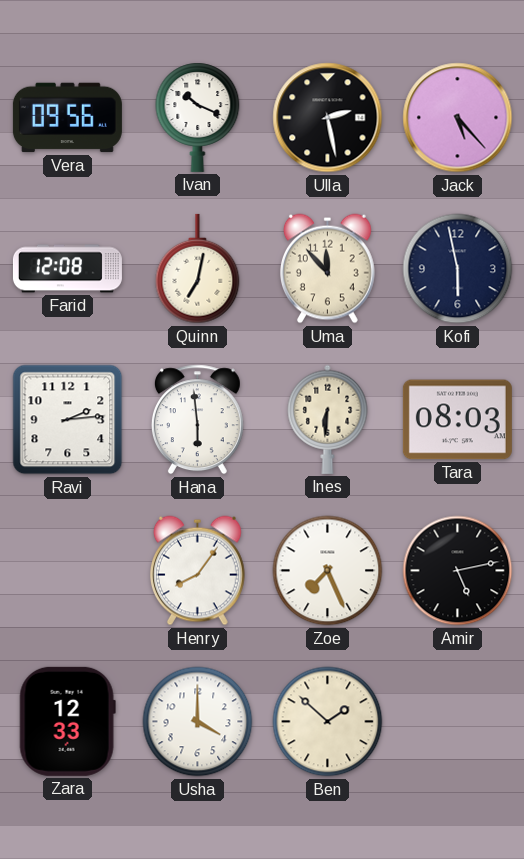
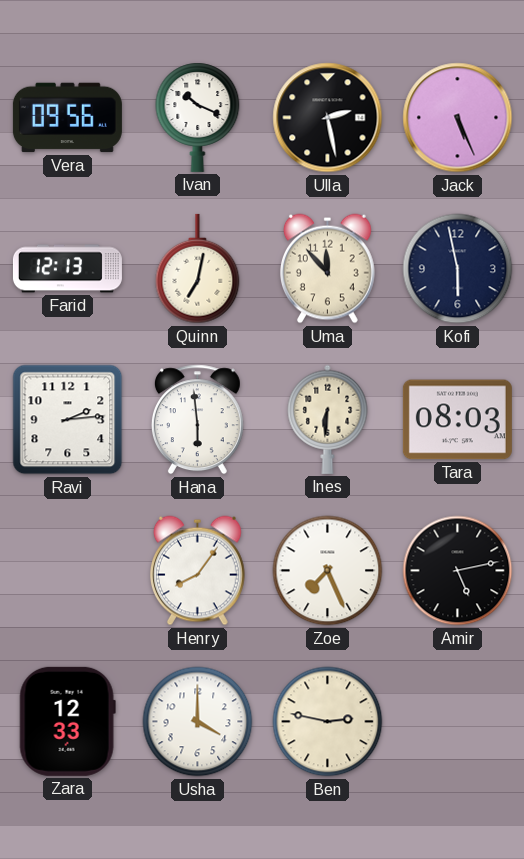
Jack: 5:23 -> 5:26
Farid: 12:08 -> 12:13
Ben: 1:52 -> 2:47
